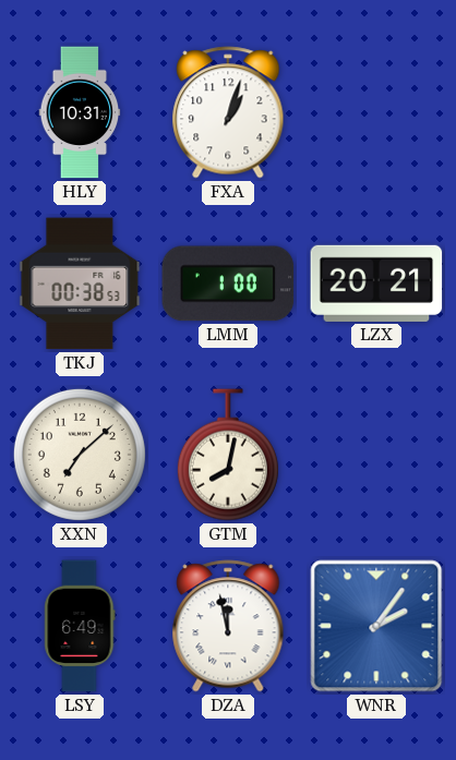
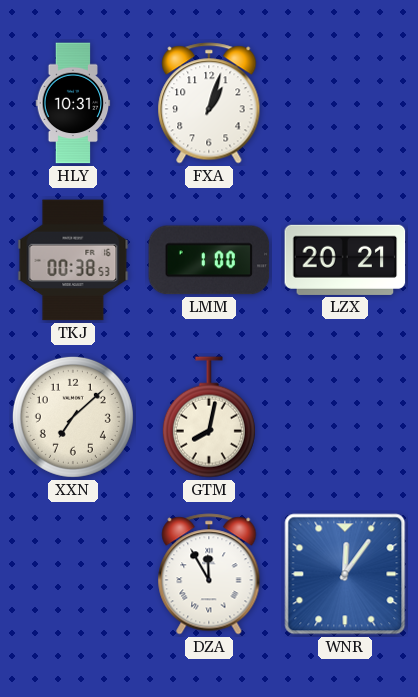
LSY: 6:49 -> none
DZA: 11:58 -> 11:55
WNR: 2:06 -> 12:06
